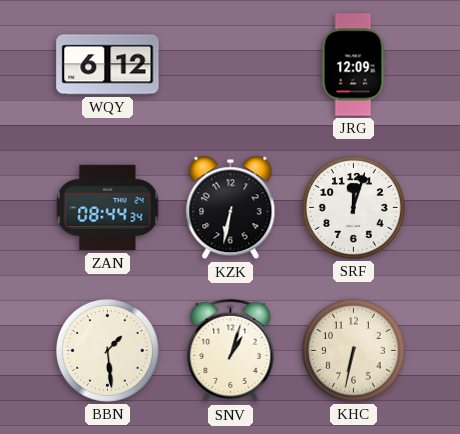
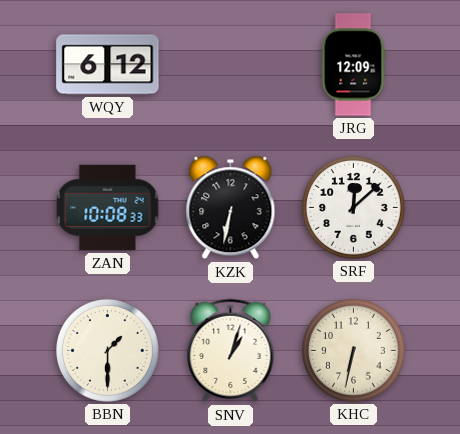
ZAN: 08:44 -> 10:08
SRF: 12:03 -> 12:08
BBN: 1:29 -> 1:30
